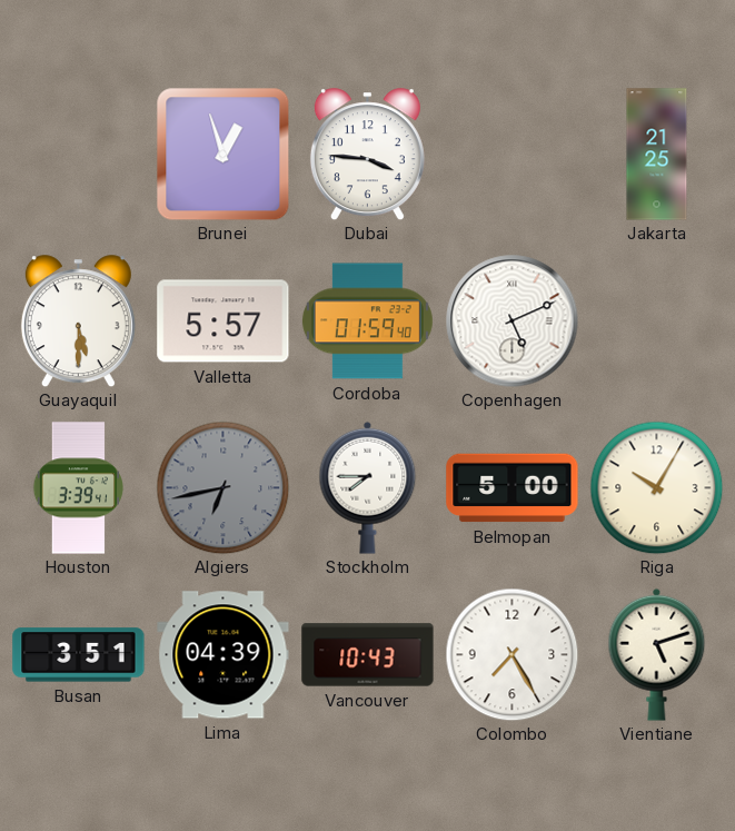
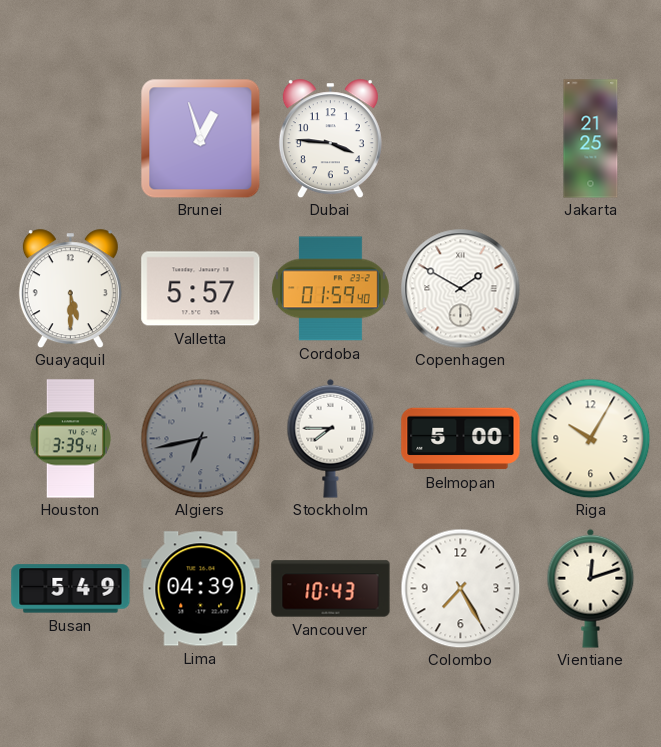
Copenhagen: 5:11 -> 1:50
Busan: 3:51 -> 5:49
Vientiane: 5:12 -> 12:12
